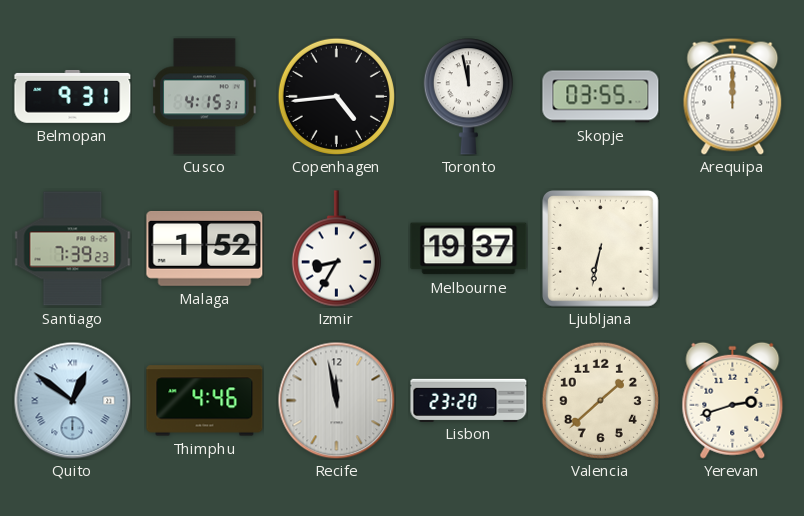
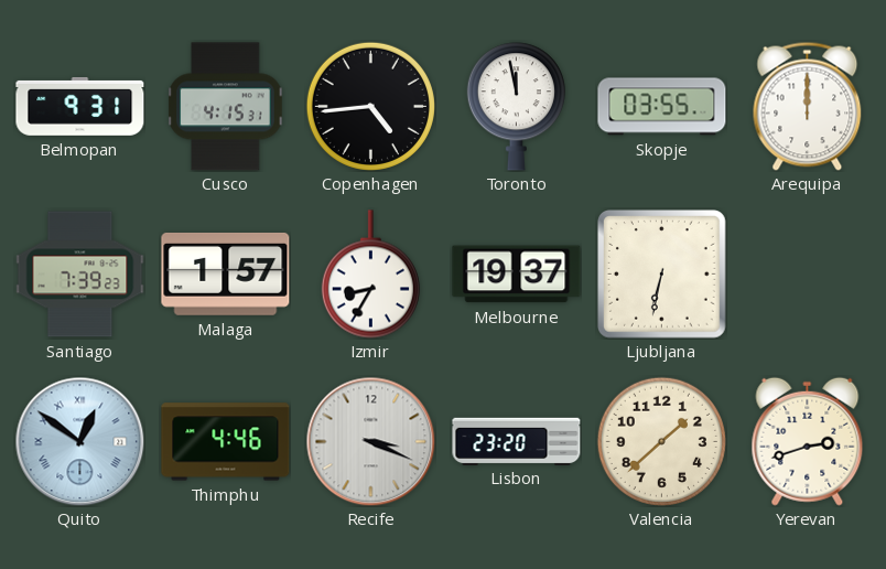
Malaga: 1:52 -> 1:57
Recife: 11:58 -> 3:19
